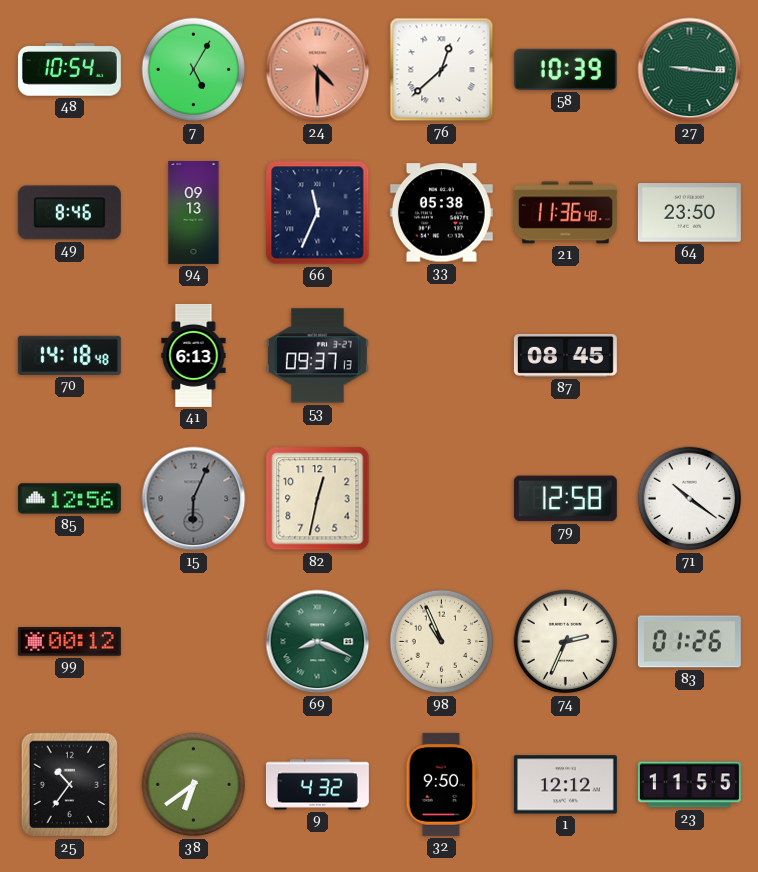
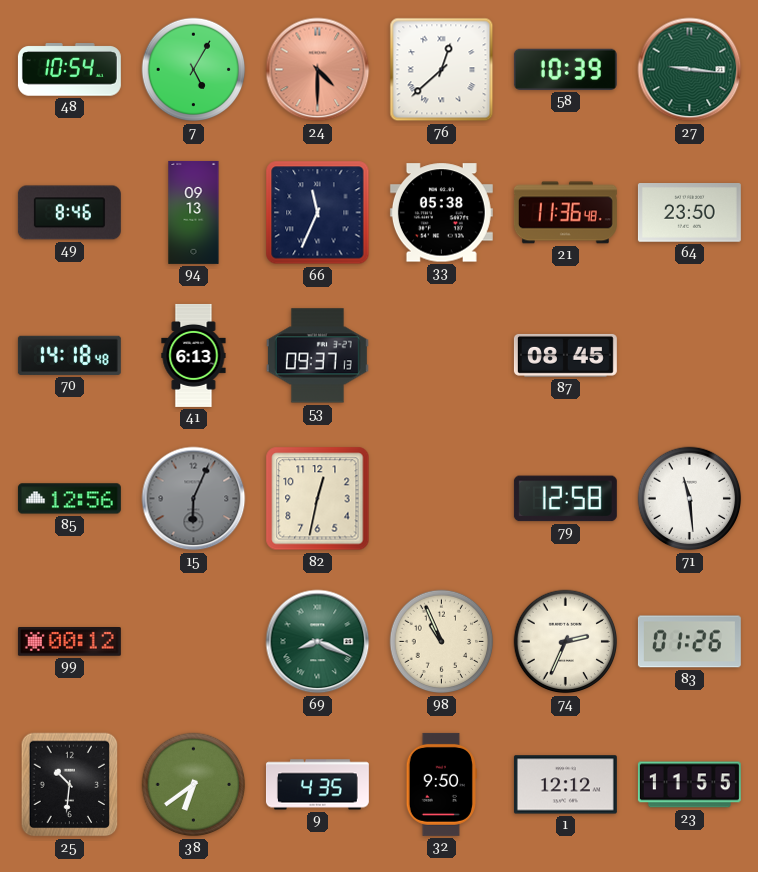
71: 10:21 -> 11:29
25: 10:36 -> 10:31
9: 4:32 -> 4:35
